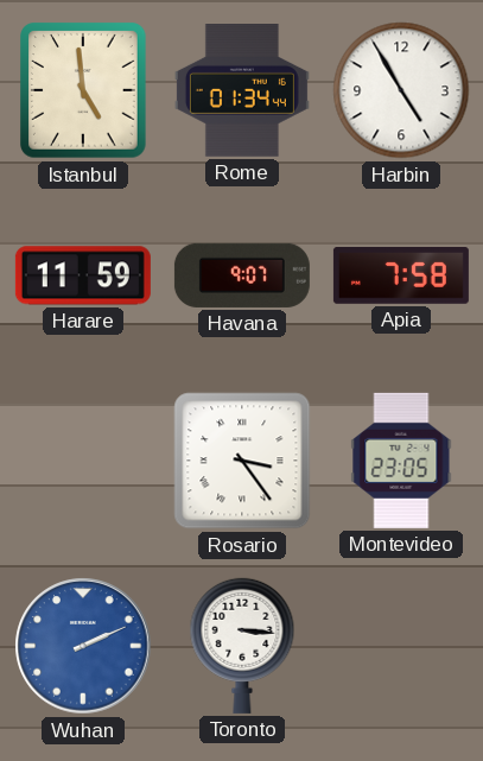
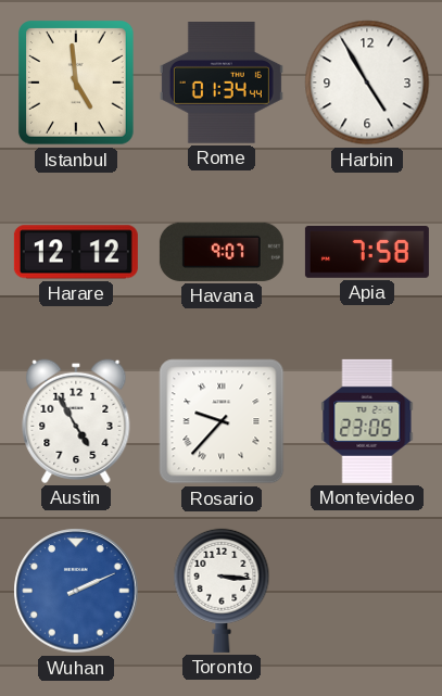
Harare: 11:59 -> 12:12
Austin: none -> 4:55
Rosario: 3:24 -> 9:37
